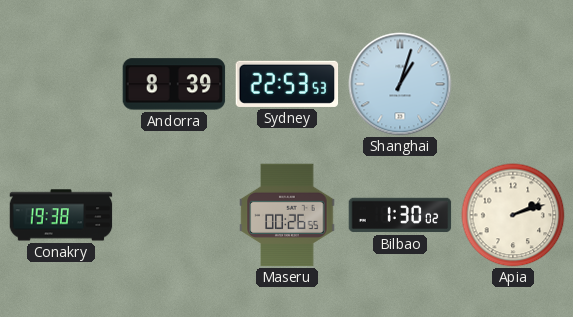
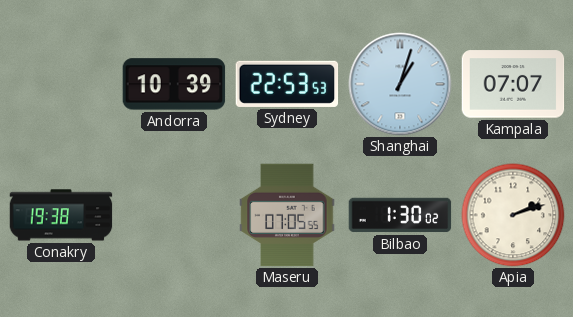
Andorra: 8:39 -> 10:39
Kampala: none -> 07:07
Maseru: 00:26 -> 07:05
